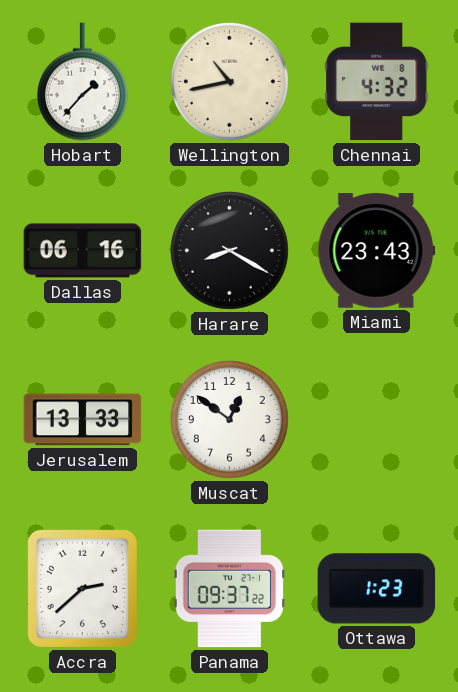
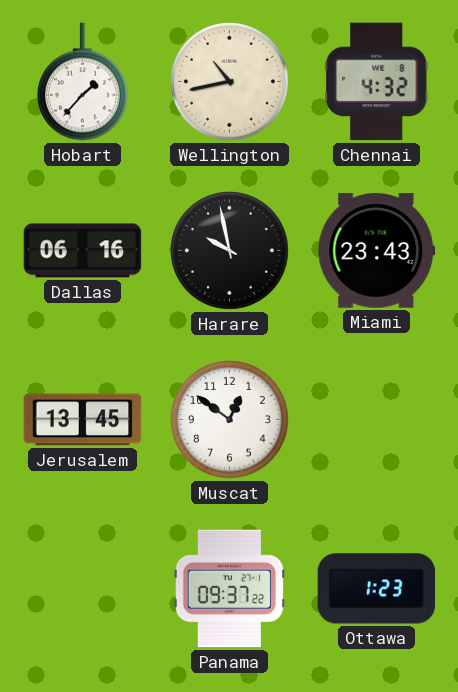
Harare: 8:20 -> 9:58
Jerusalem: 13:33 -> 13:45
Accra: 2:38 -> none
